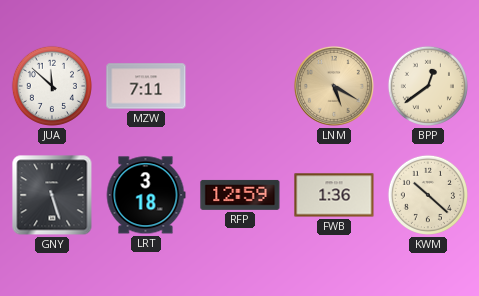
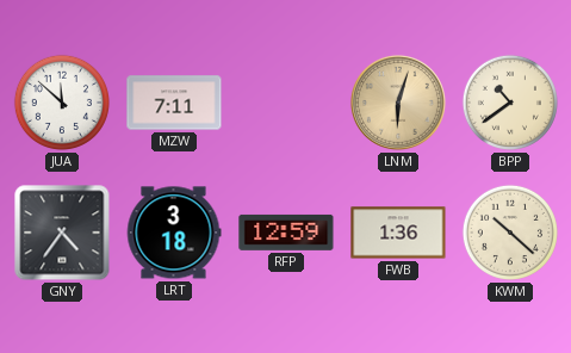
LNM: 5:20 -> 6:03
BPP: 12:39 -> 10:39
GNY: 5:27 -> 4:36
